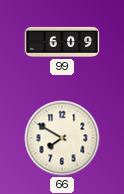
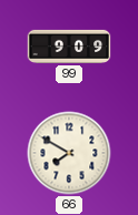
99: 6:09 -> 9:09
